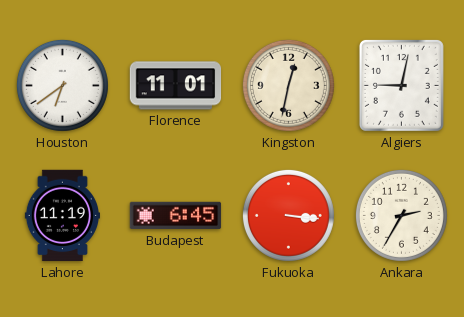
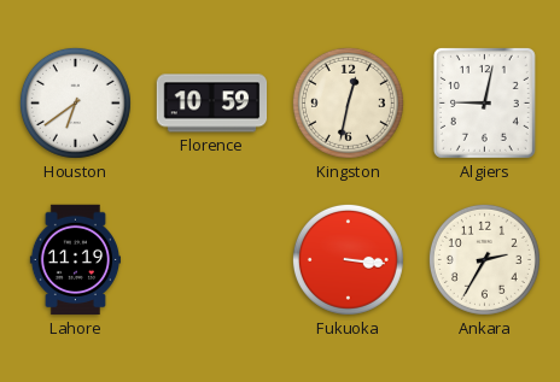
Florence: 11:01 -> 10:59
Budapest: 6:45 -> none
